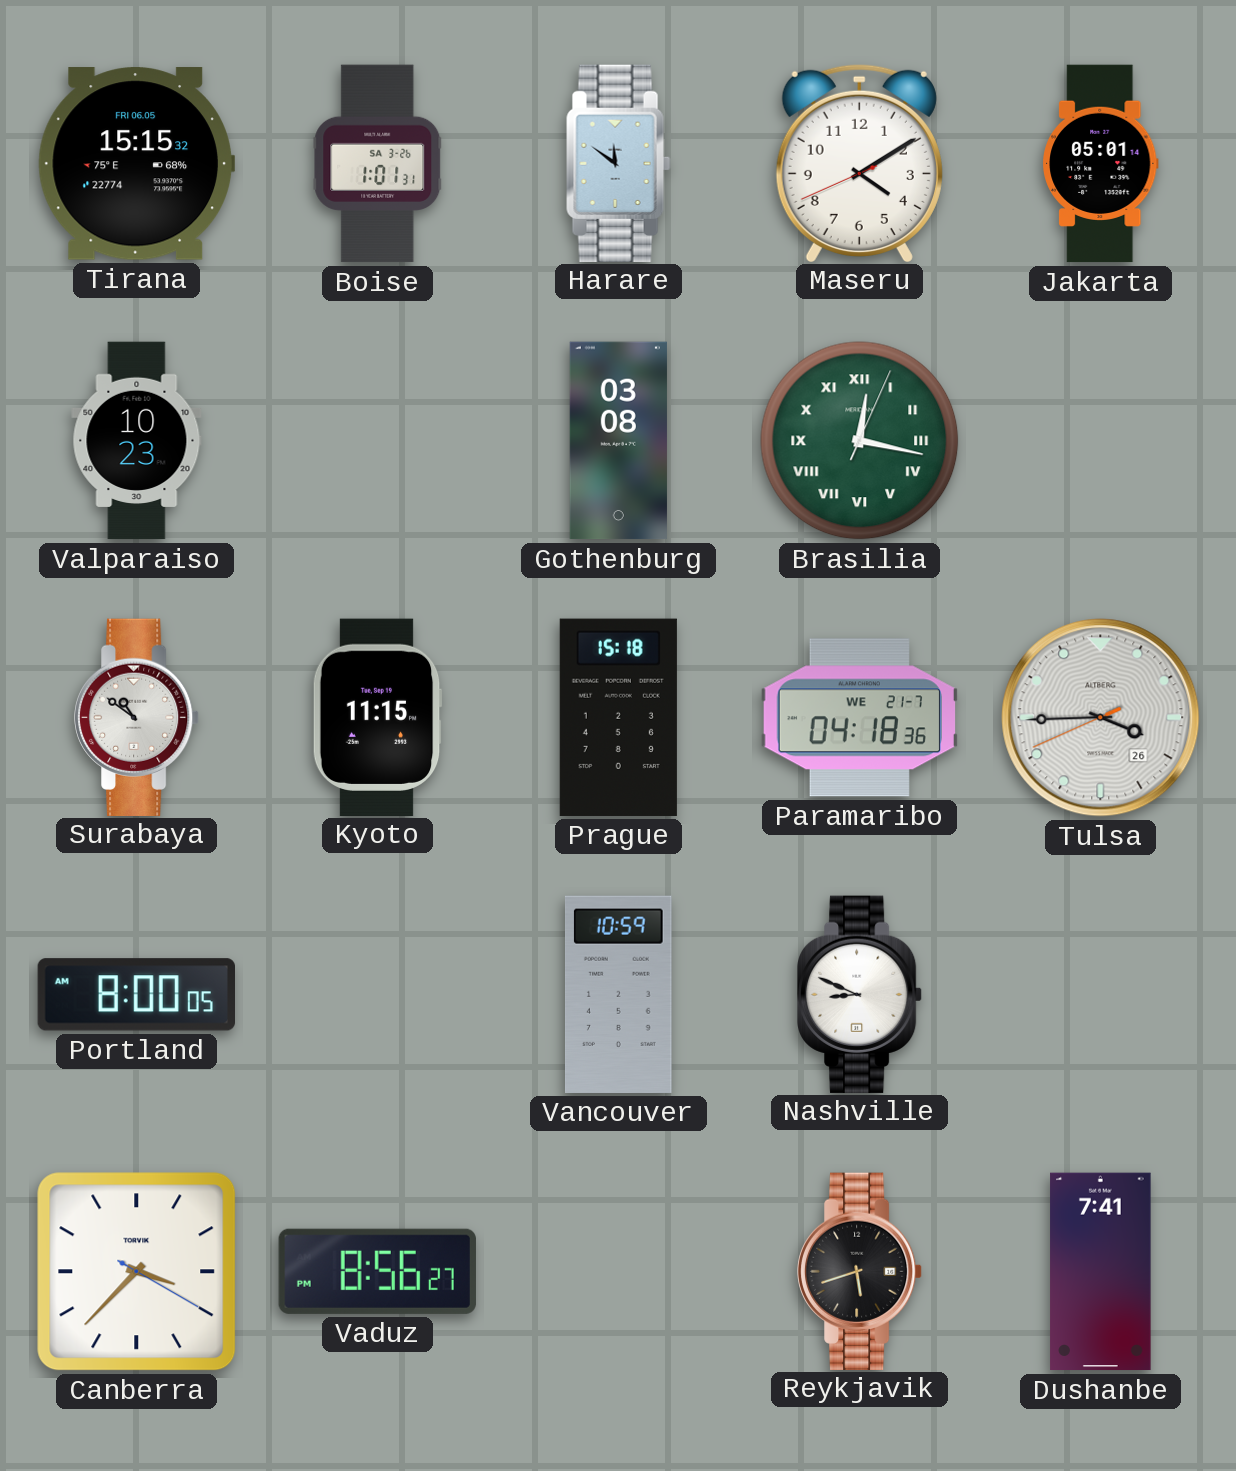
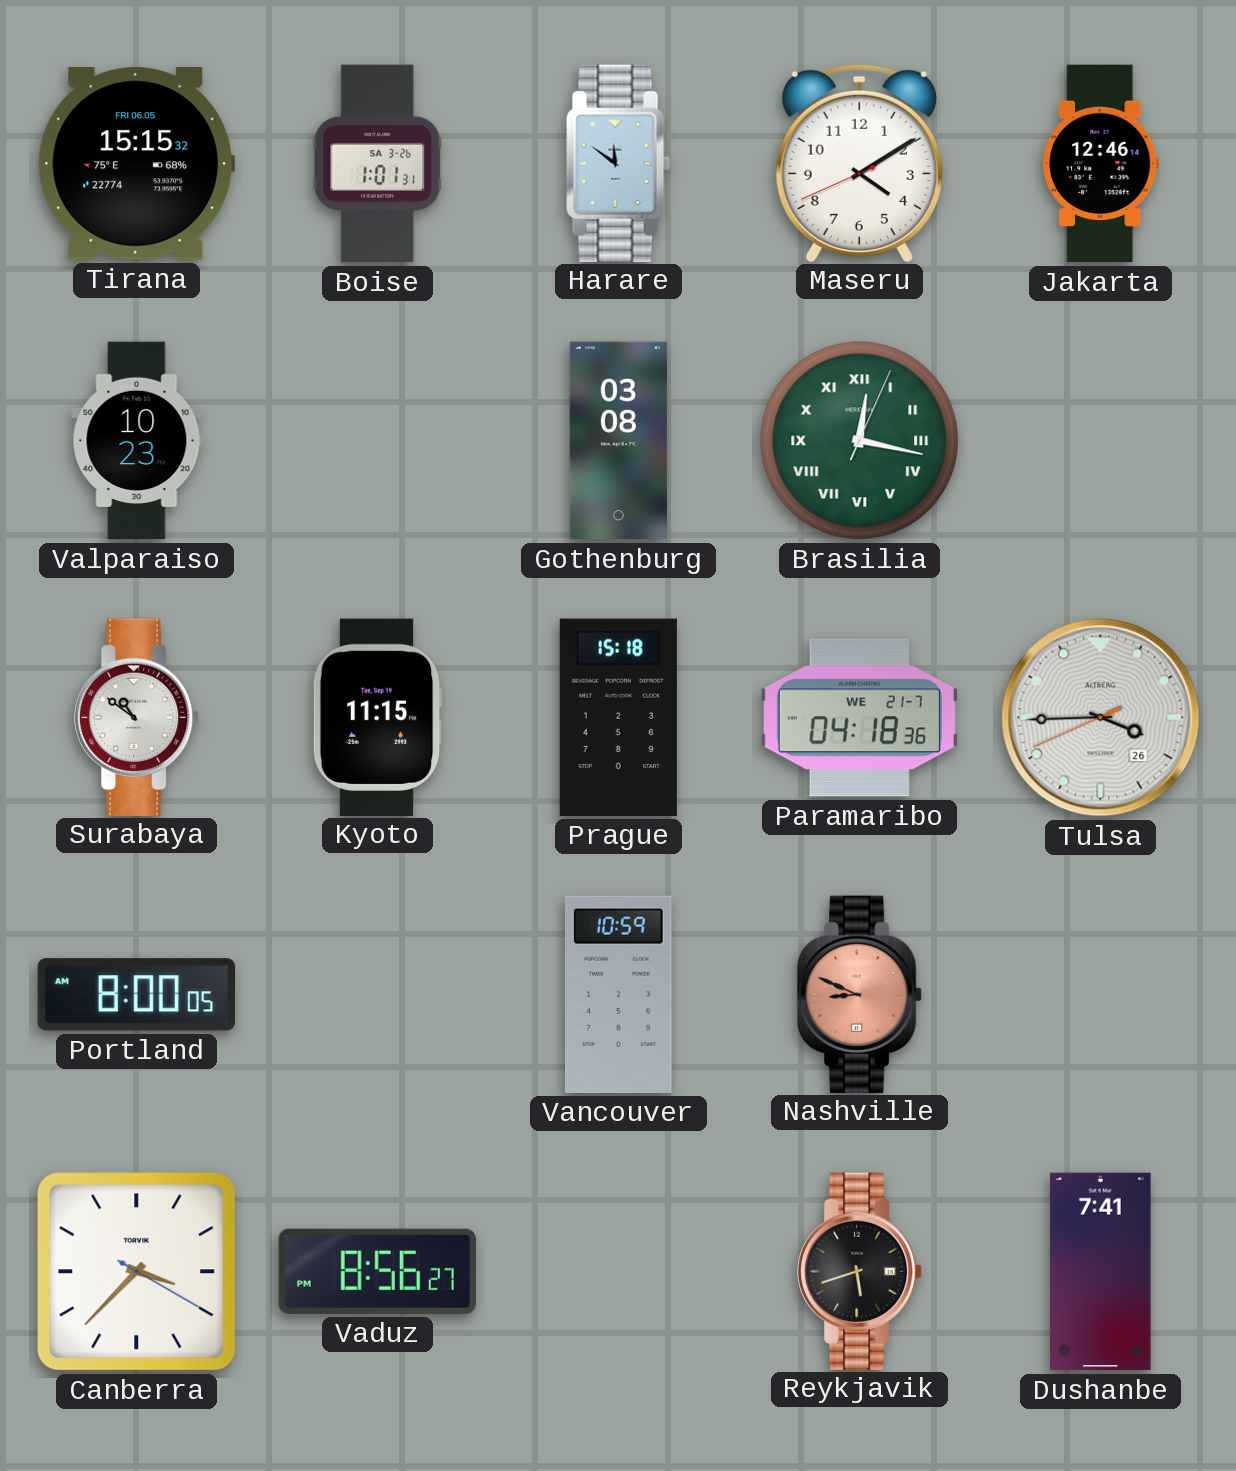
Jakarta: 05:01 -> 12:46
Nashville dial: white -> salmon
